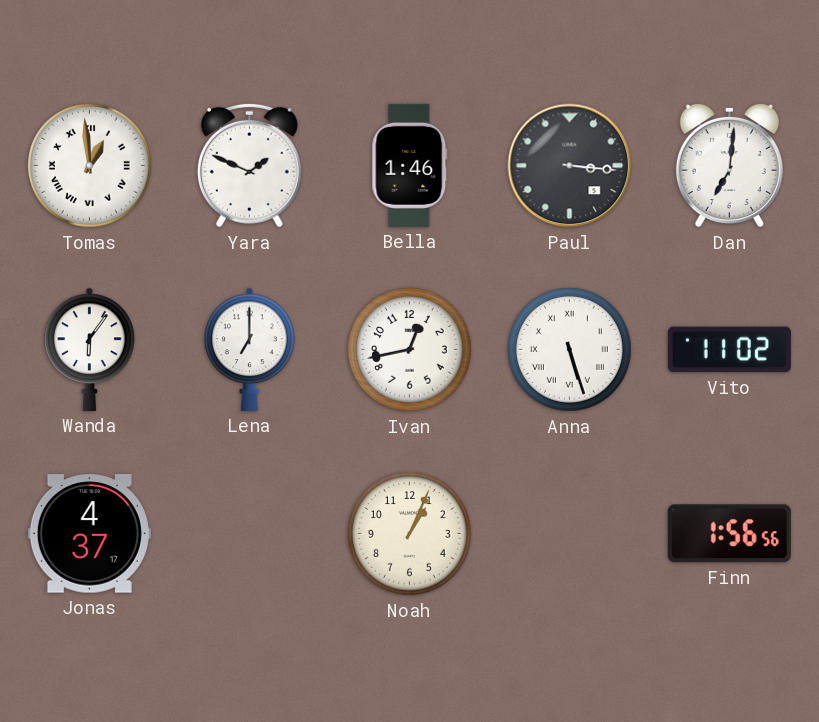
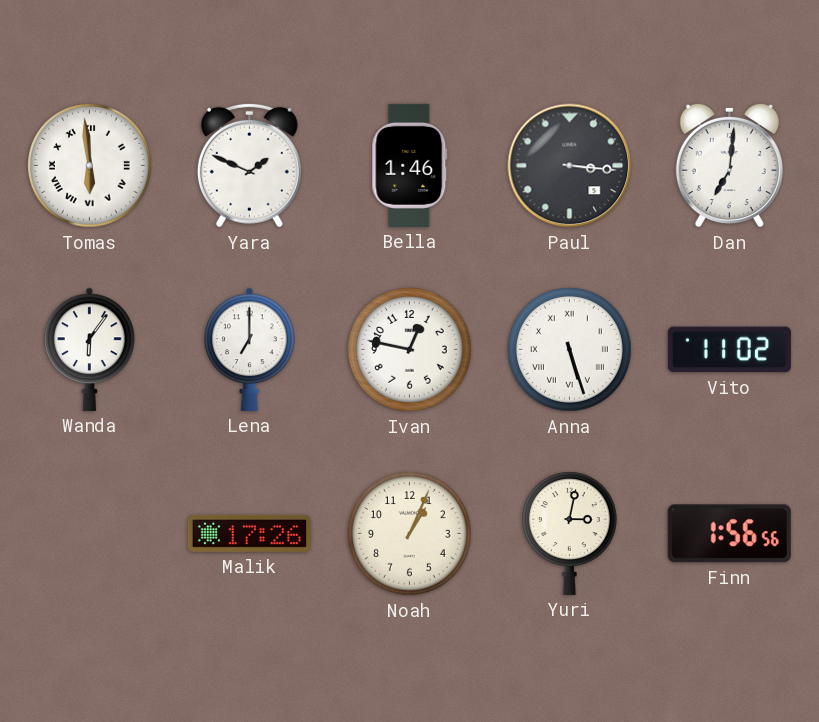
Tomas: 12:59 -> 5:59
Ivan: 12:43 -> 12:47
Jonas: 4:37 -> none
Malik: none -> 17:26
Yuri: none -> 3:02
